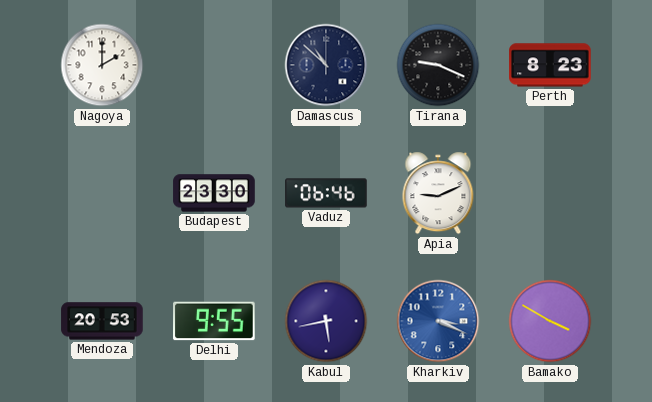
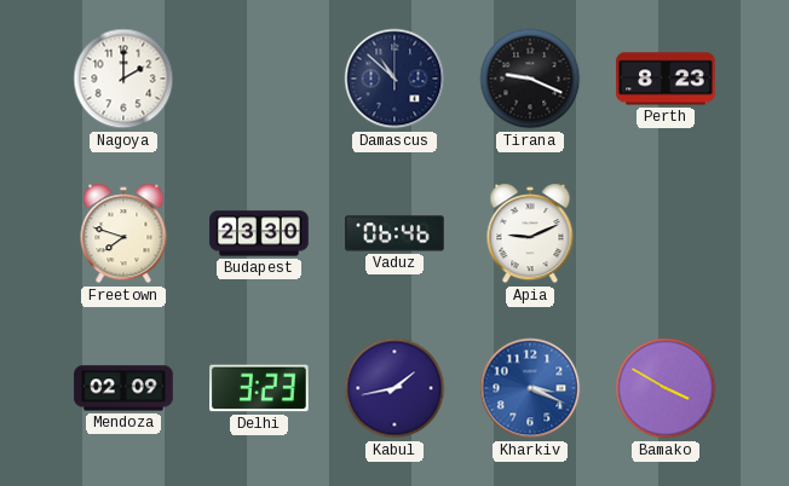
Freetown: none -> 7:48
Mendoza: 20:53 -> 02:09
Delhi: 9:55 -> 3:23
Kabul: 5:43 -> 1:43
